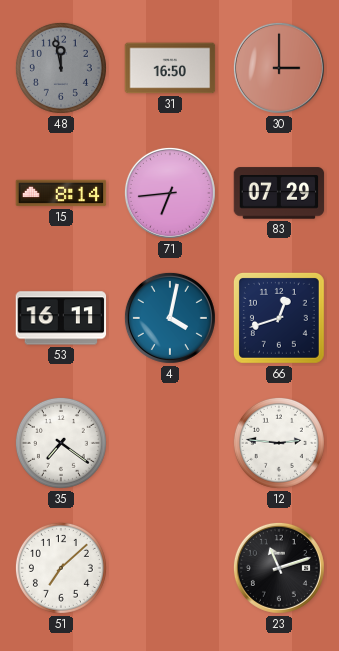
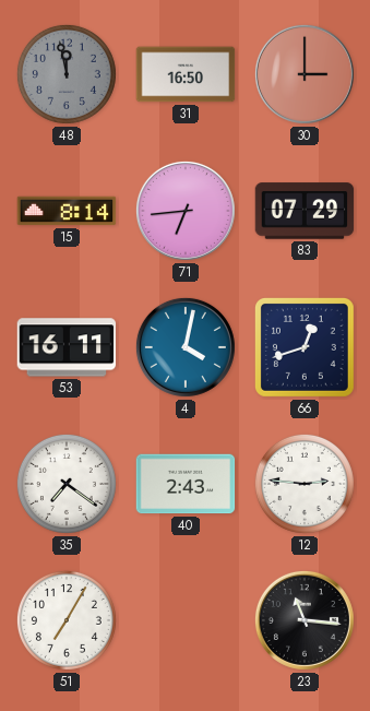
40: none -> 2:43
51: 7:08 -> 7:05
23: 11:12 -> 11:16
